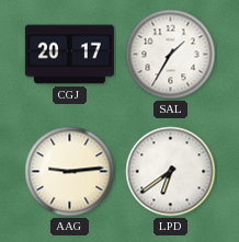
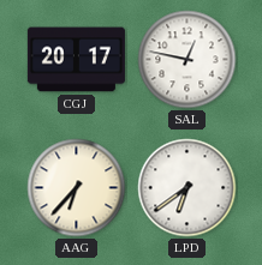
SAL: 1:35 -> 12:47
AAG: 9:14 -> 6:37
